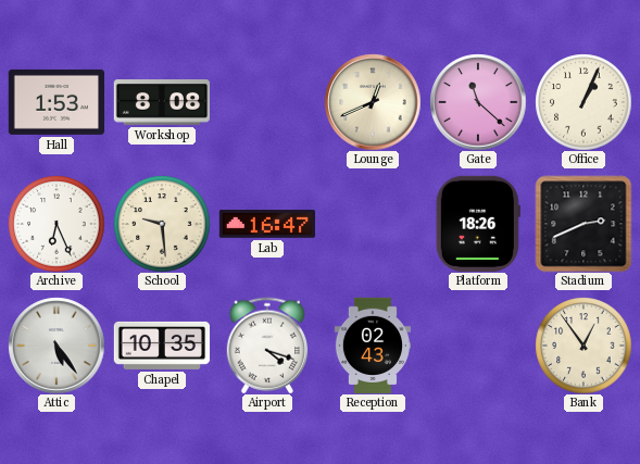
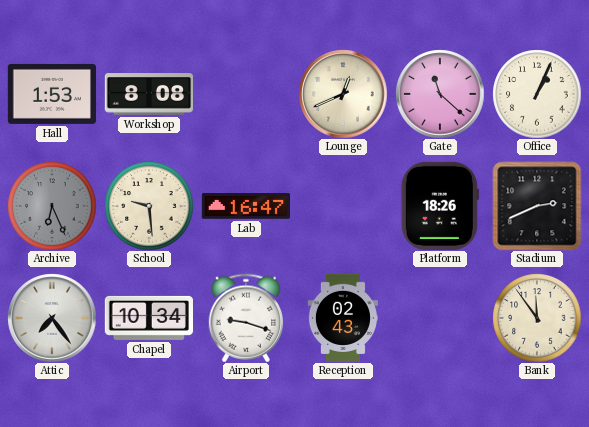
Archive dial: white -> grey
Attic: 5:24 -> 7:24
Chapel: 10:35 -> 10:34
Airport: 4:18 -> 9:18
Bank: 12:54 -> 11:54
